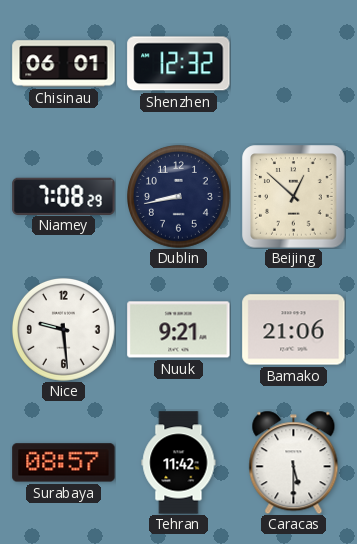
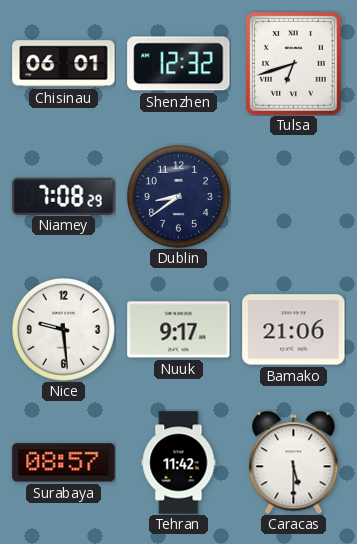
Tulsa: none -> 6:42
Dublin: 8:43 -> 8:39
Beijing: 12:52 -> none
Nuuk: 9:21 -> 9:17
